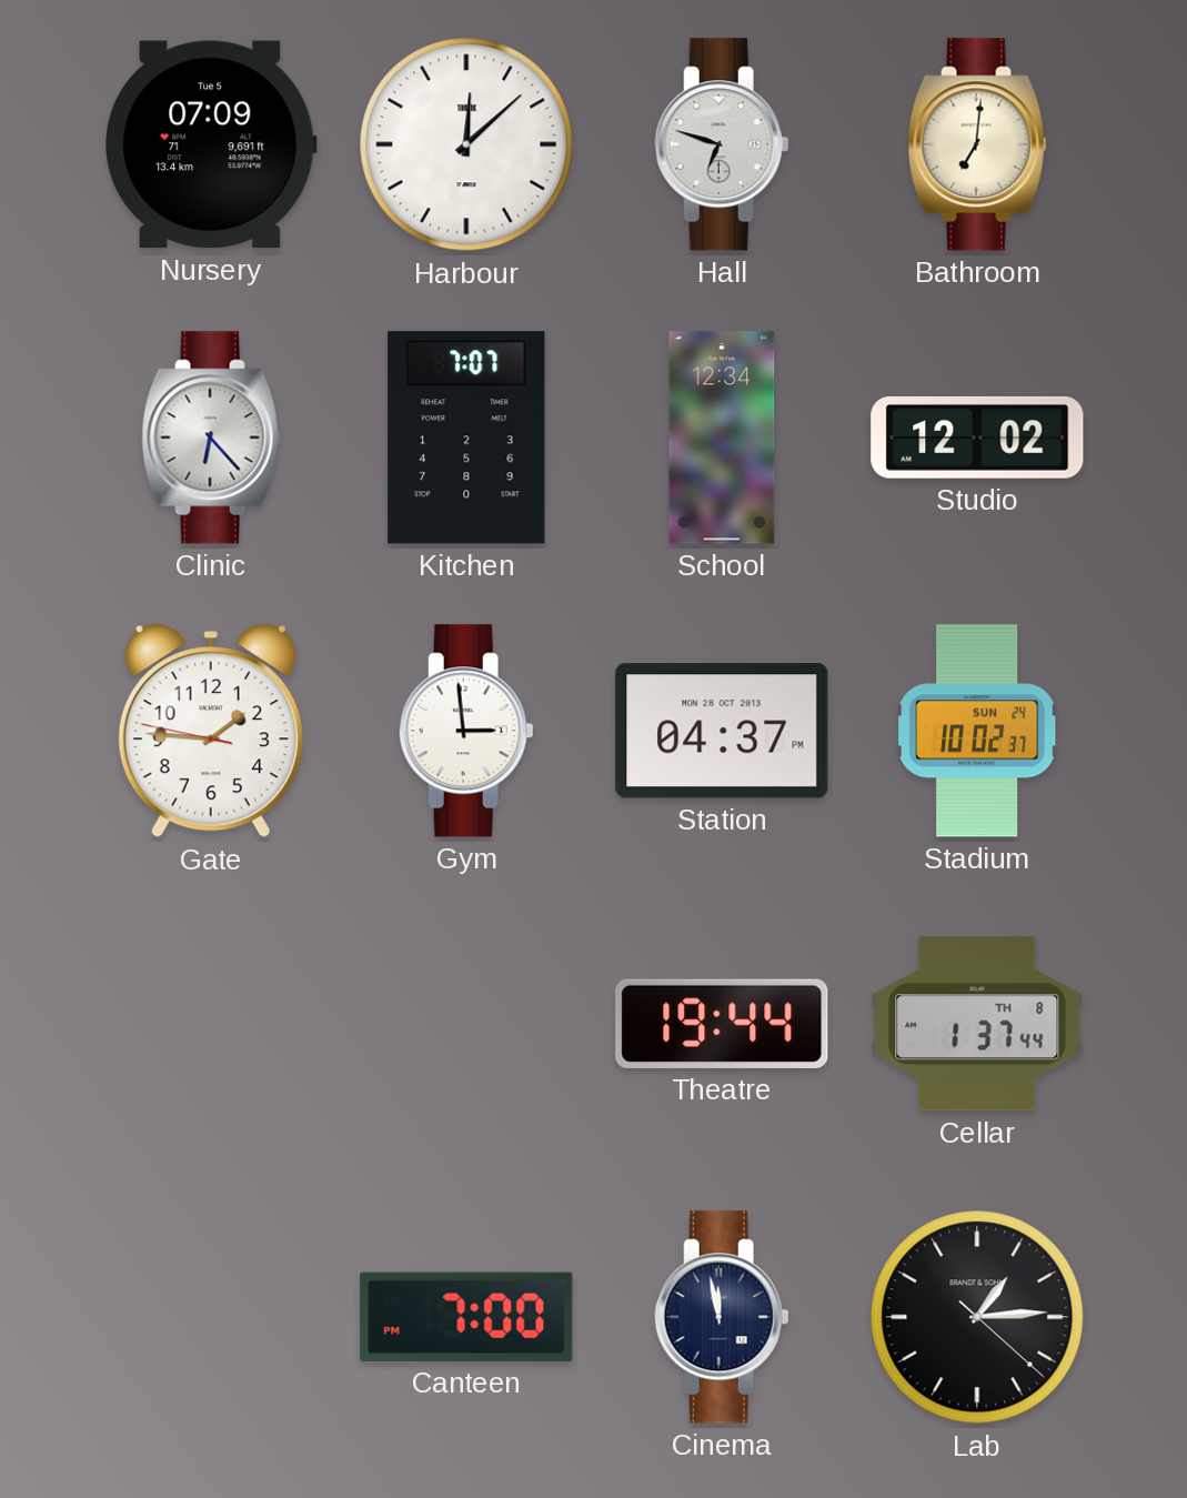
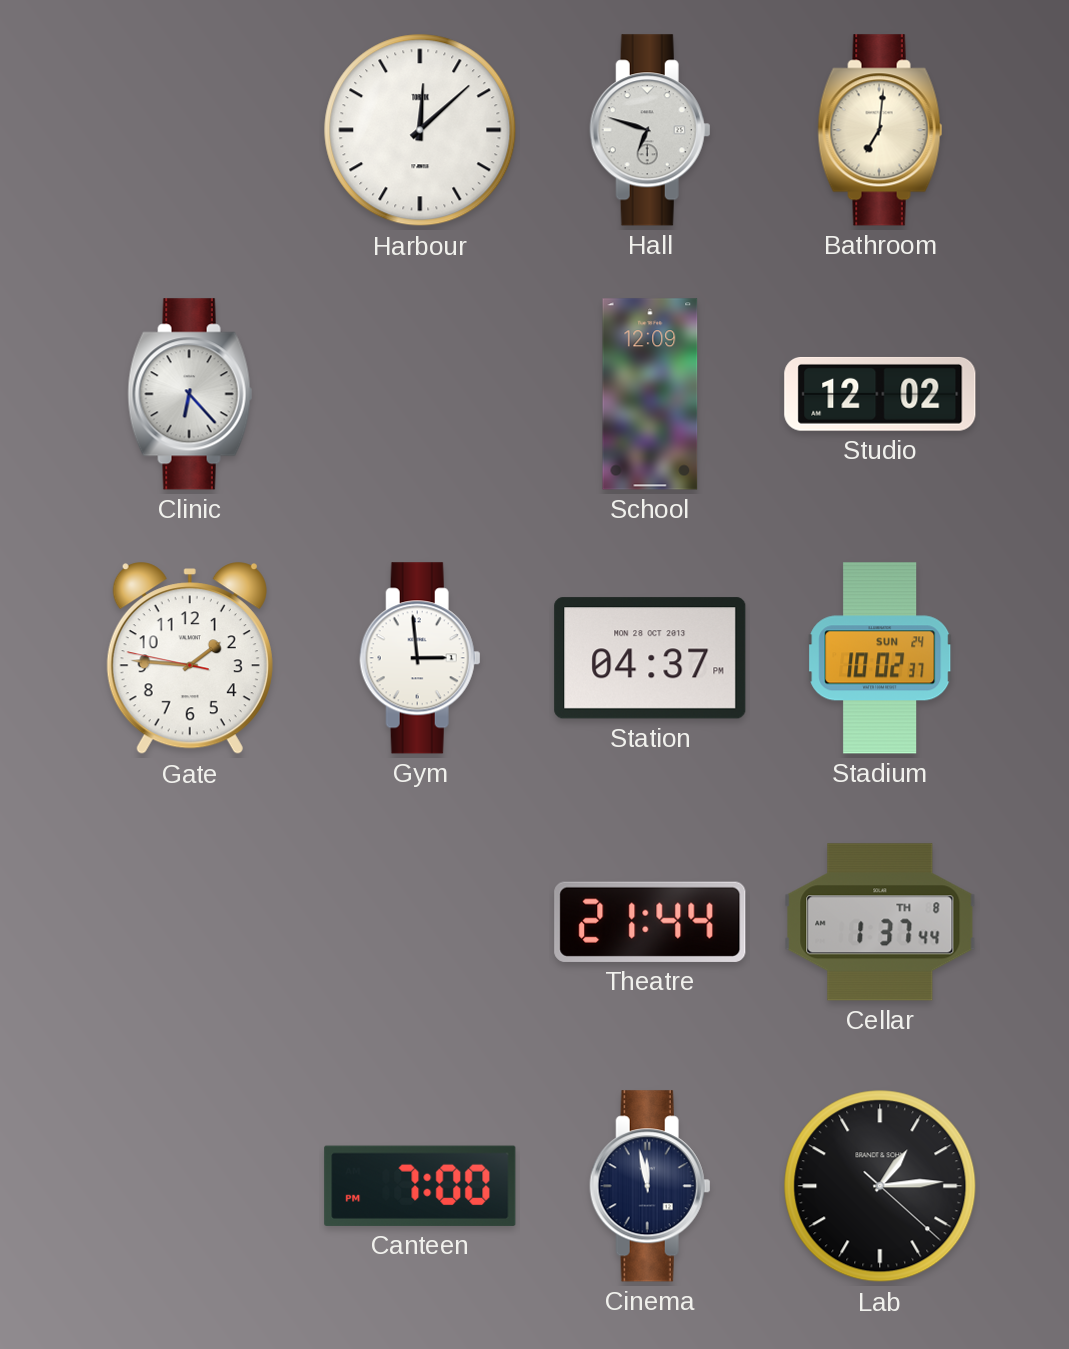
Nursery: 07:09 -> none
Kitchen: 7:07 -> none
School: 12:34 -> 12:09
Theatre: 19:44 -> 21:44
